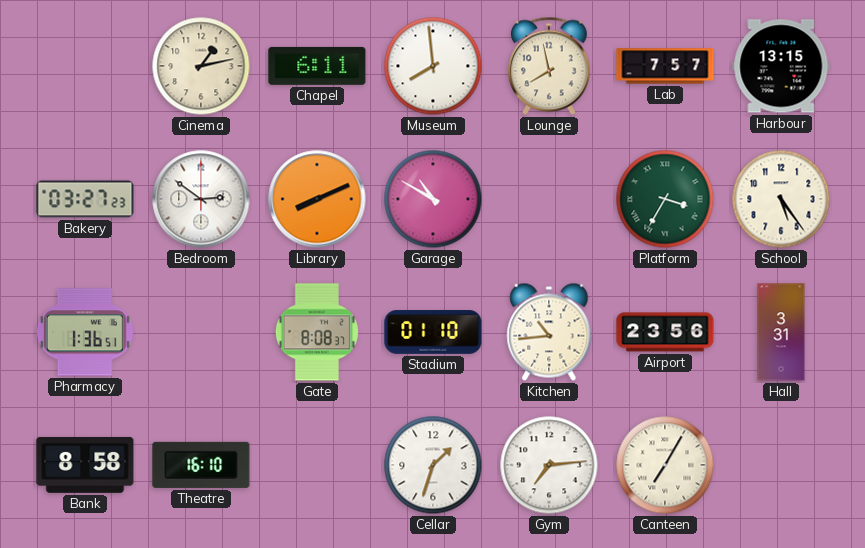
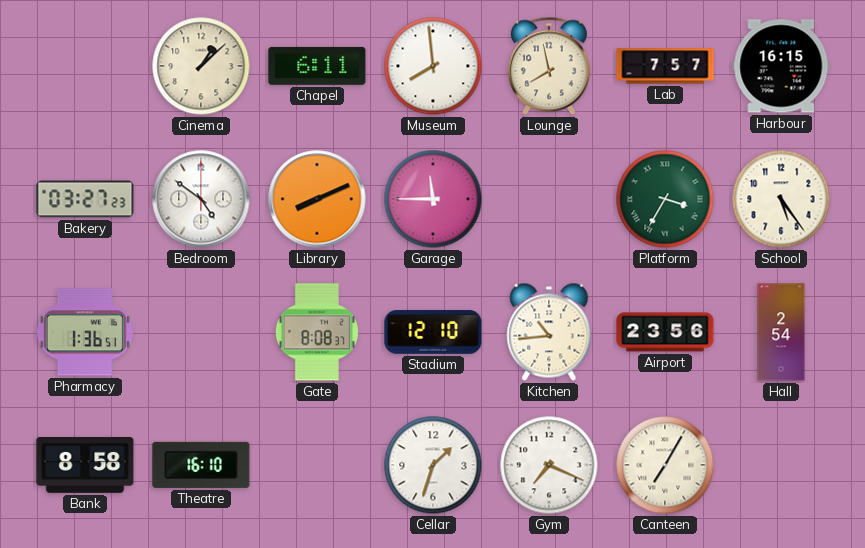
Cinema: 1:13 -> 1:08
Harbour: 13:15 -> 16:15
Bedroom: 2:51 -> 4:51
Garage: 10:50 -> 11:45
Stadium: 01:10 -> 12:10
Hall: 3:31 -> 2:54
Gym: 7:14 -> 7:19
